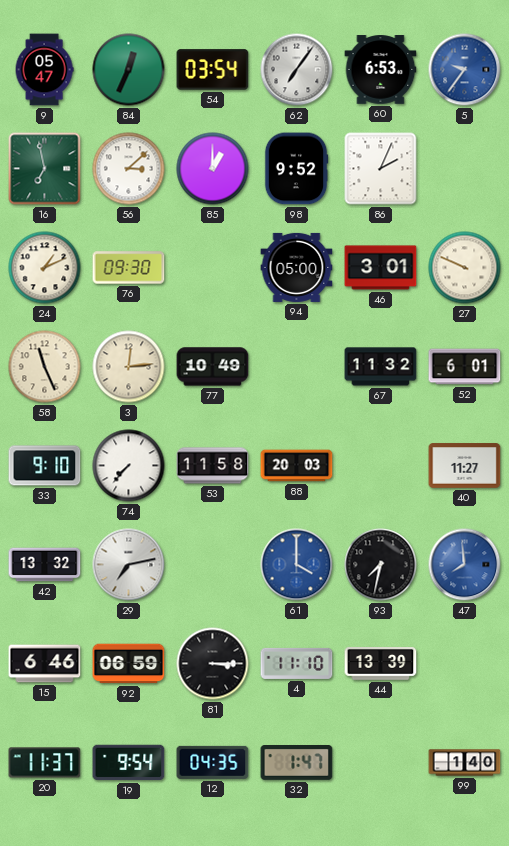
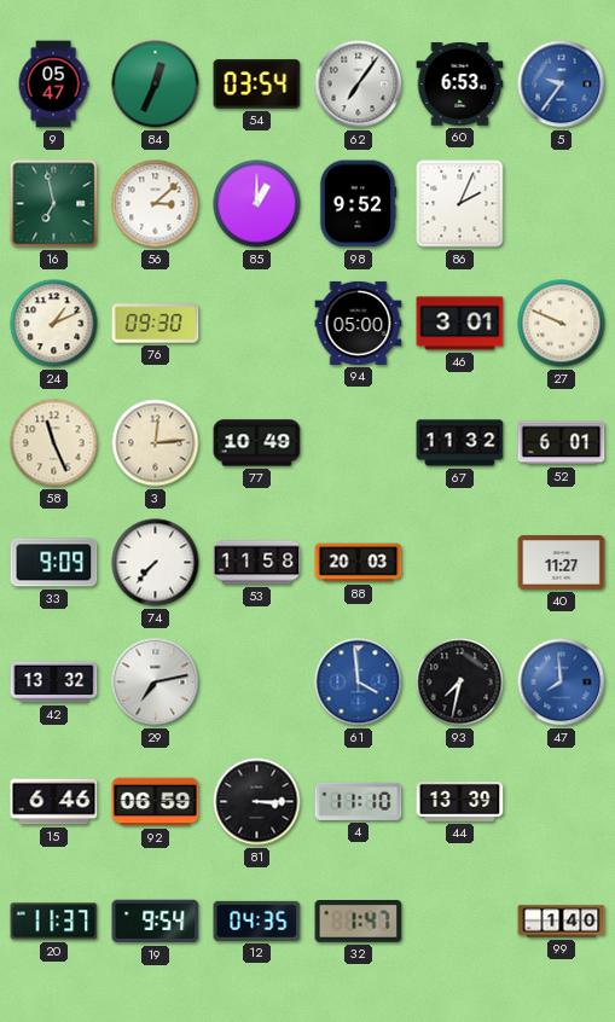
33: 9:10 -> 9:09
61: 4:00 -> 3:59
